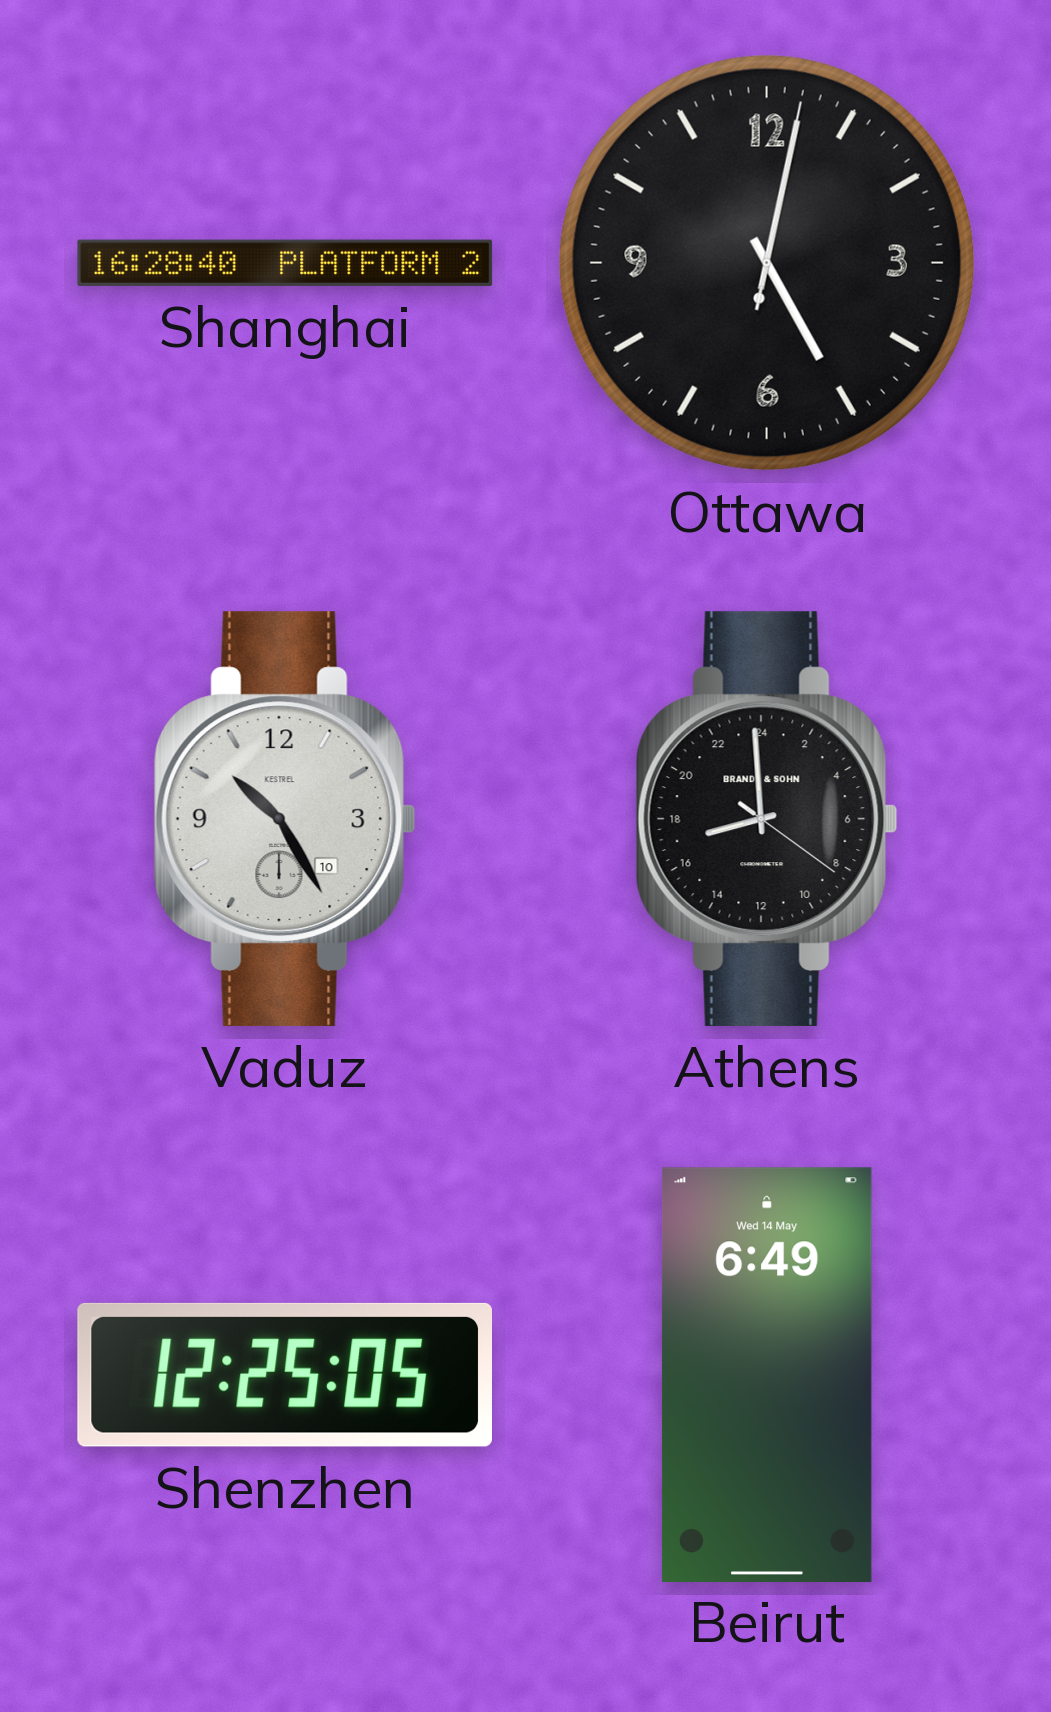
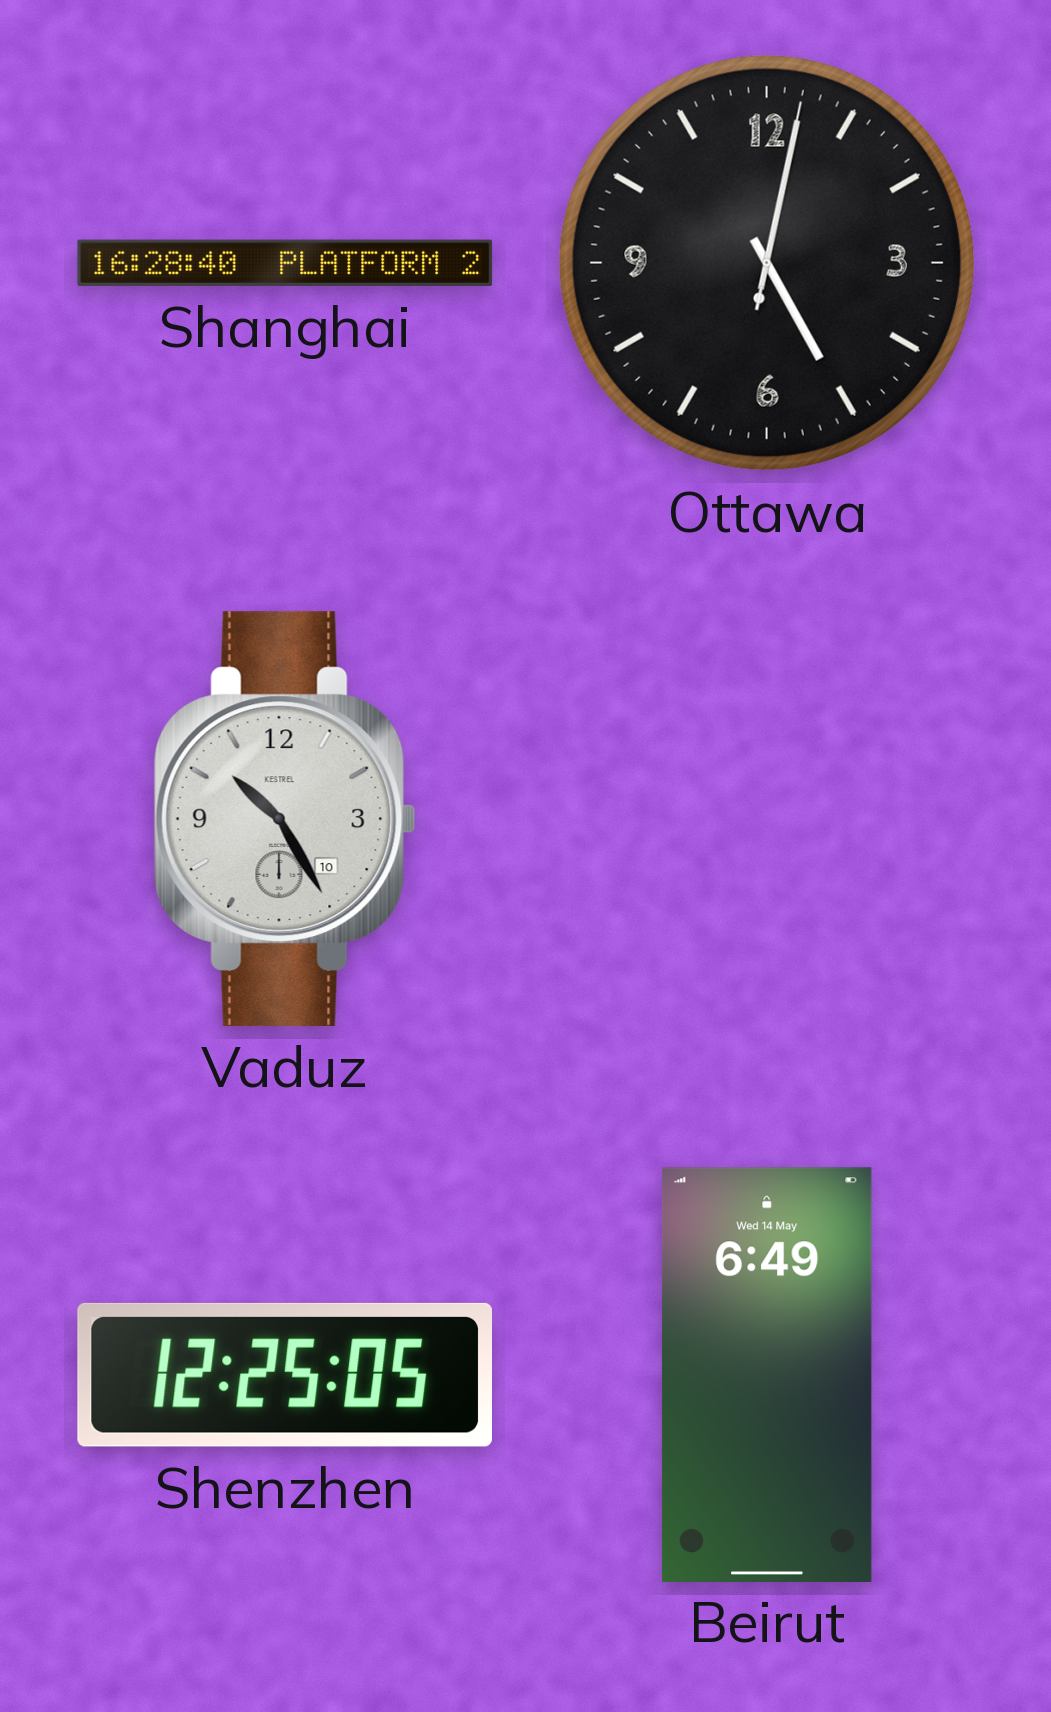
Athens: 16:59 -> none
